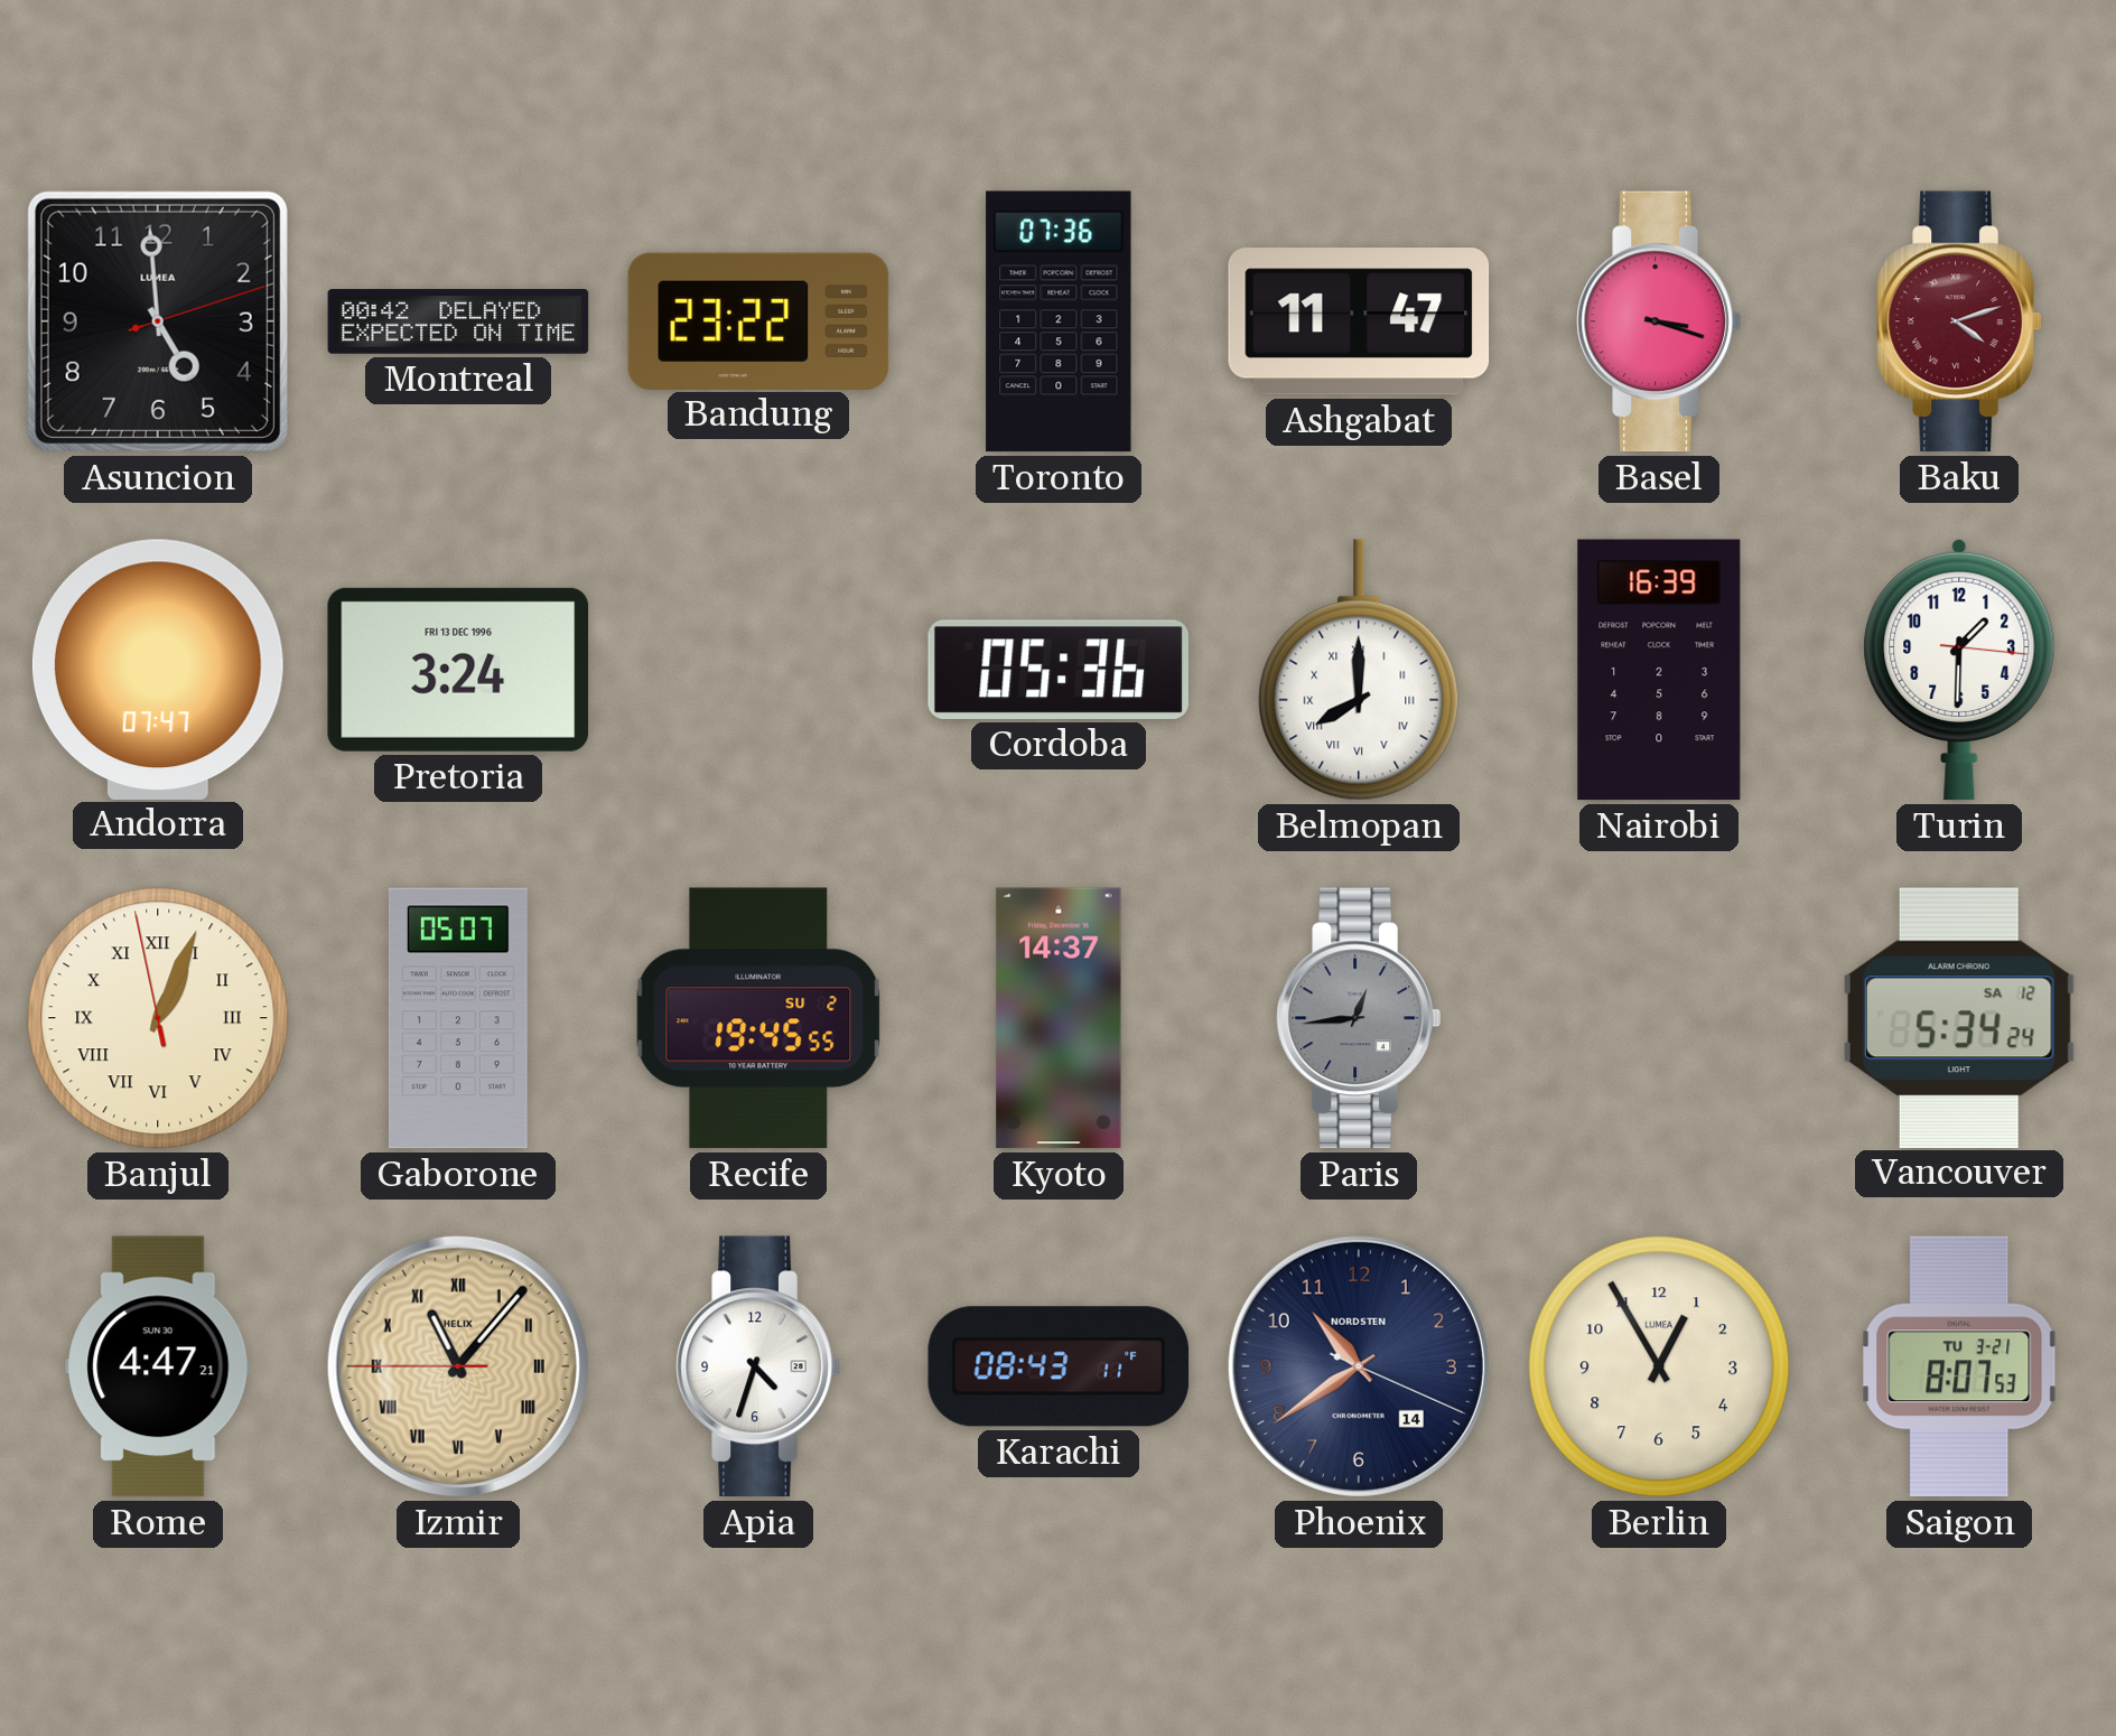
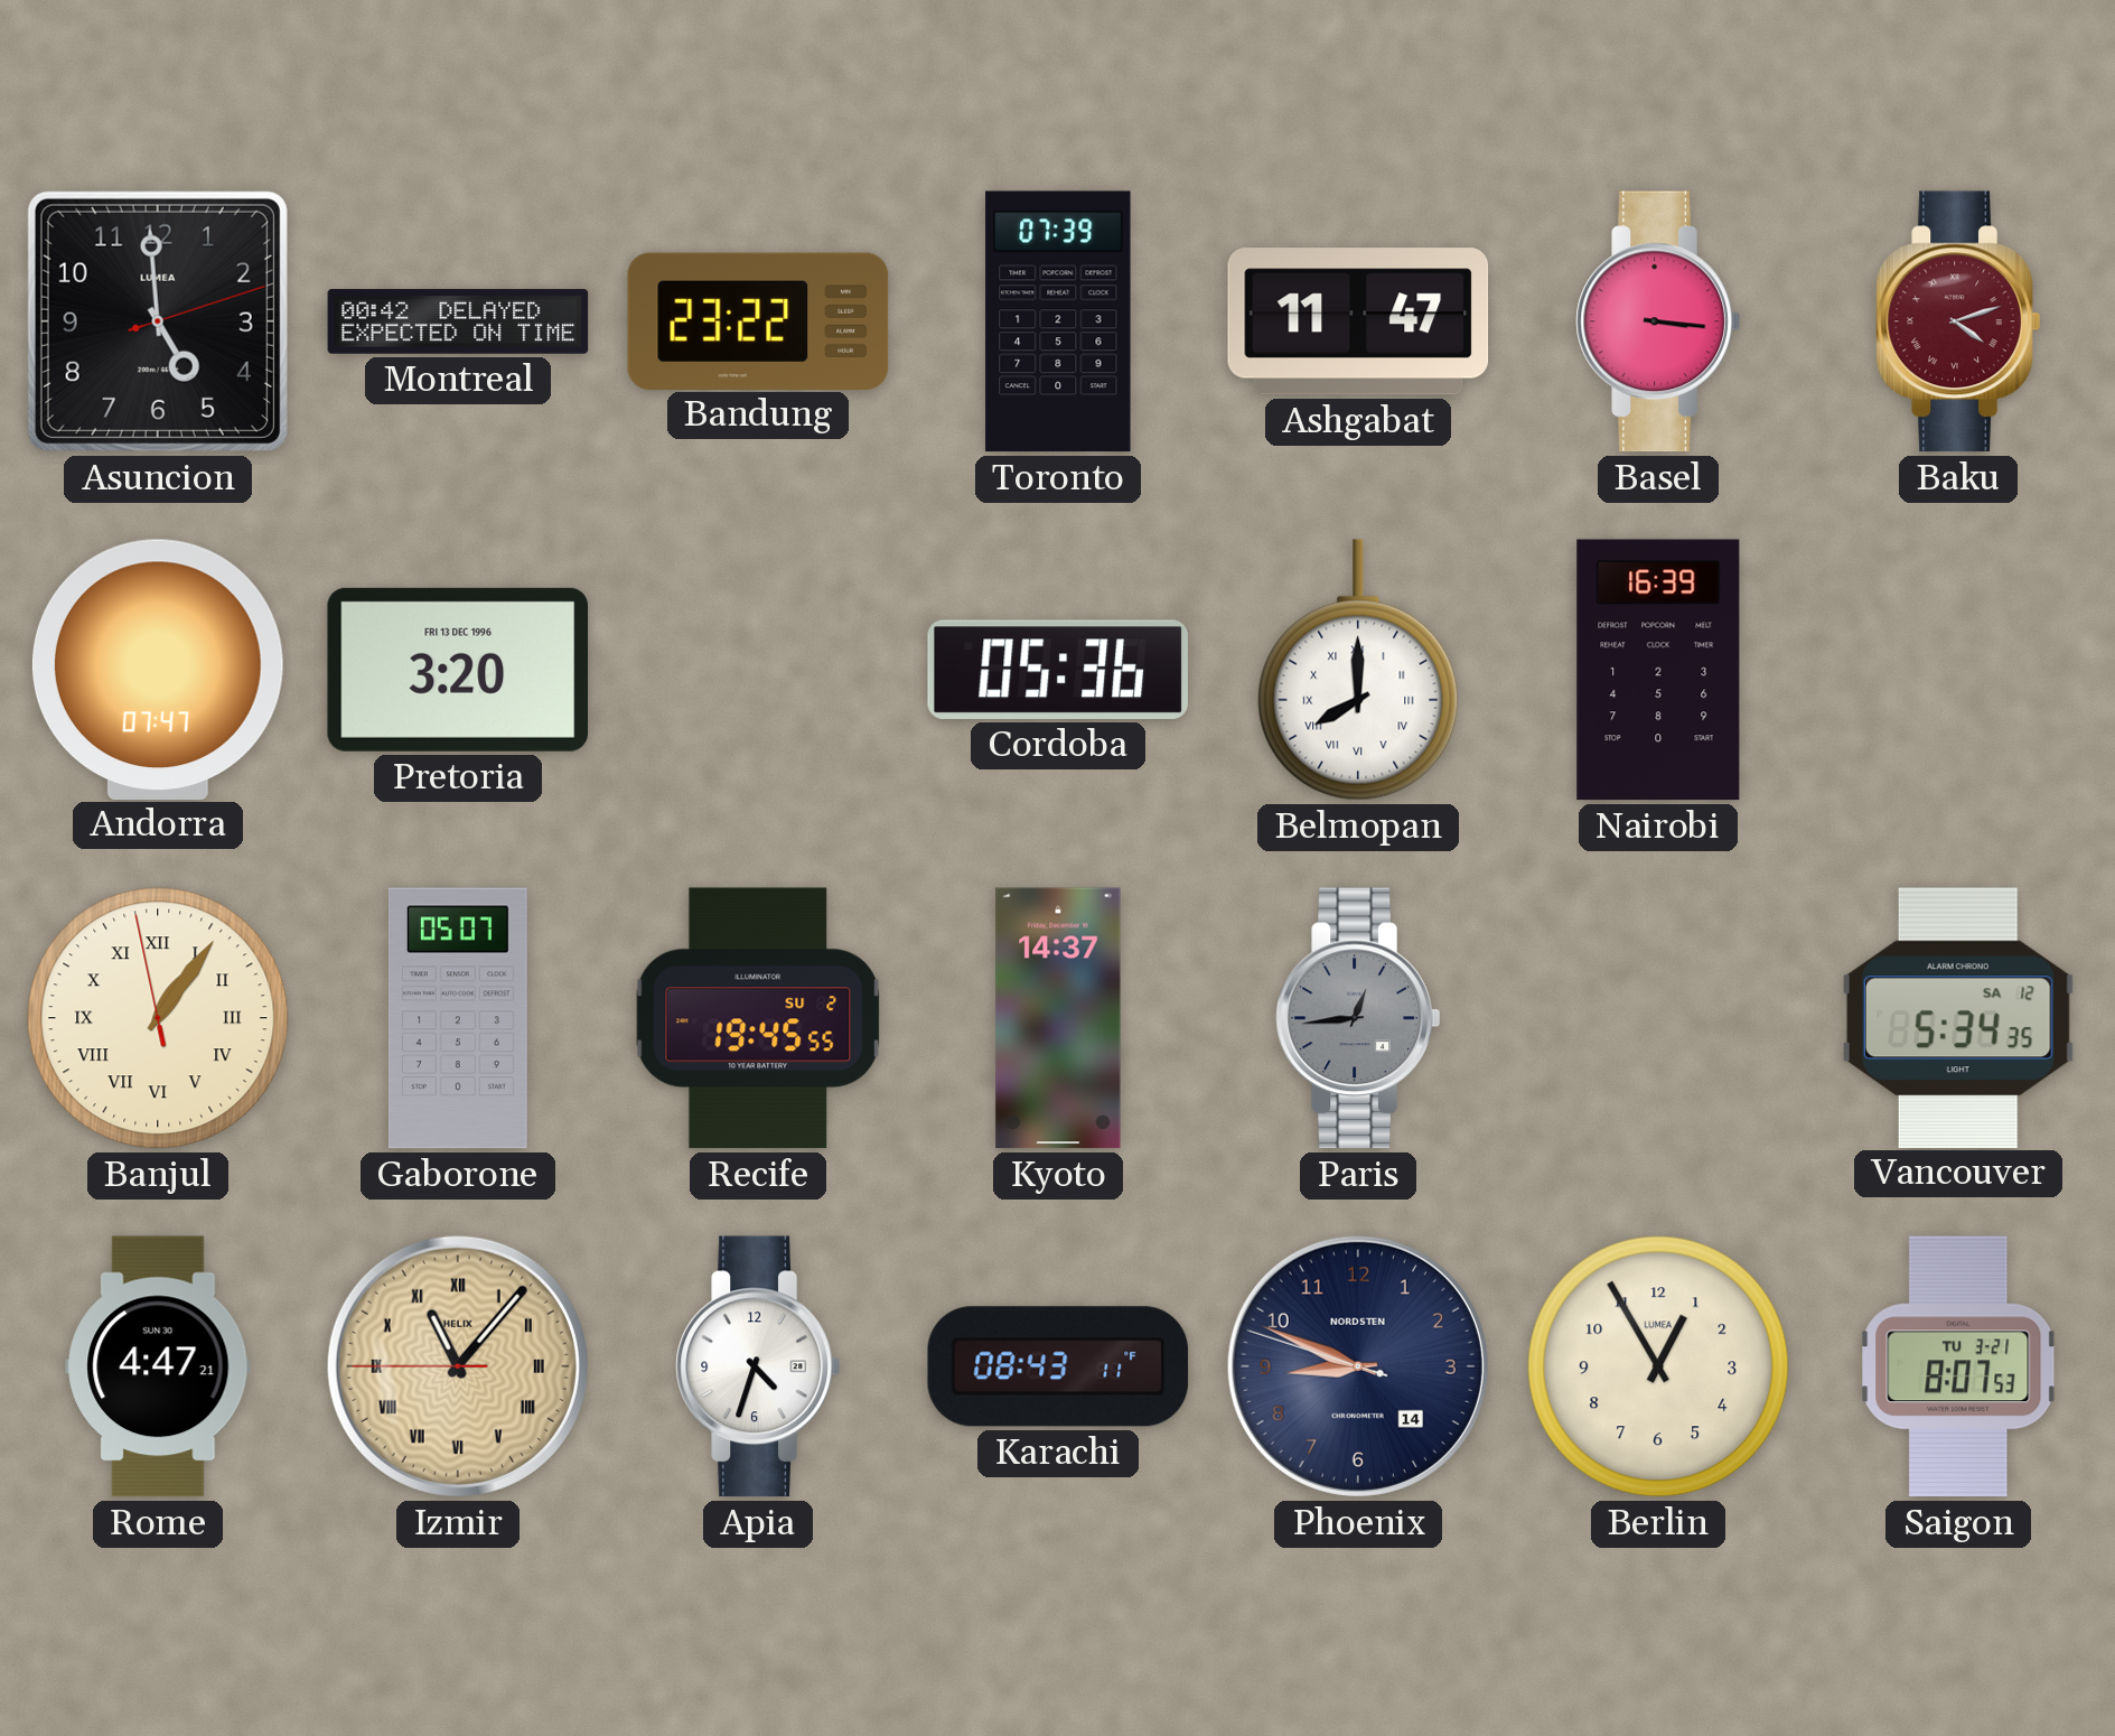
Toronto: 07:36 -> 07:39
Basel: 3:18 -> 3:16
Pretoria: 3:24 -> 3:20
Turin: 1:30 -> none
Banjul: 1:03 -> 1:05
Vancouver: 5:34:24 -> 5:34:35
Phoenix: 10:39 -> 8:48
